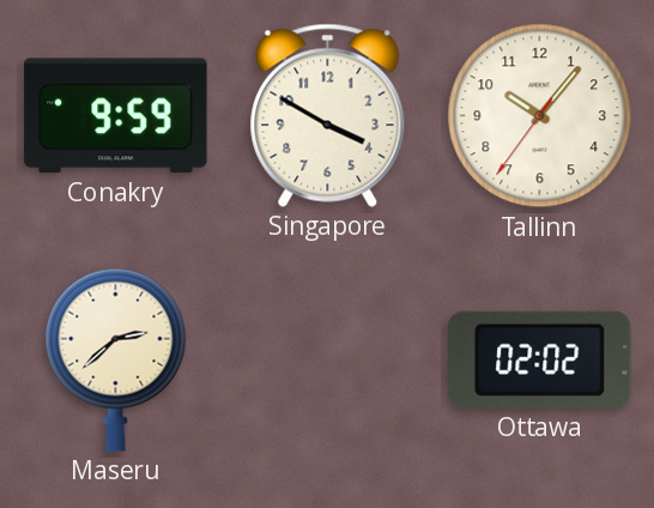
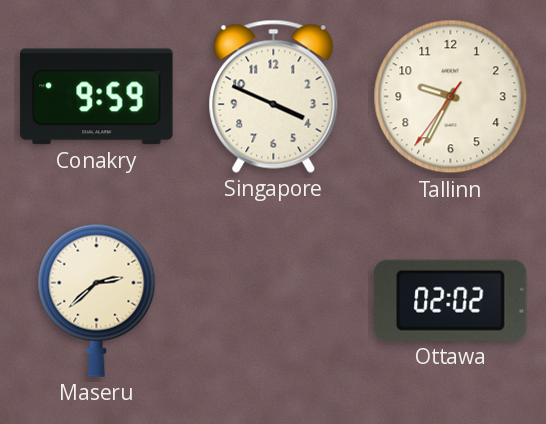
Singapore: 3:50 -> 3:49
Tallinn: 10:06 -> 9:34
